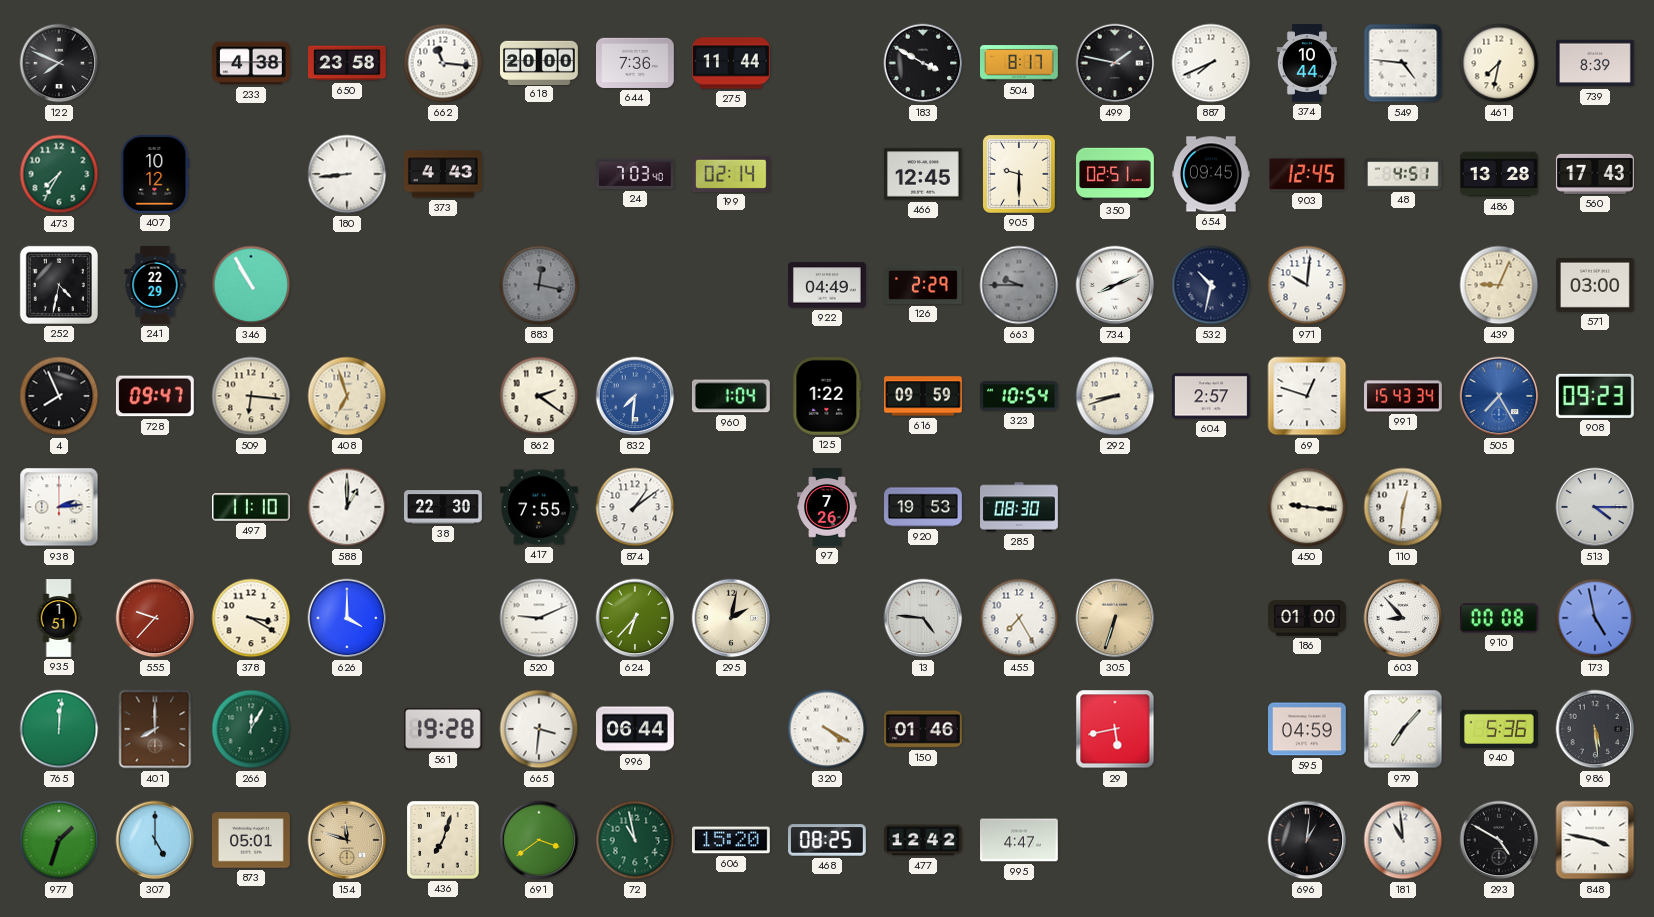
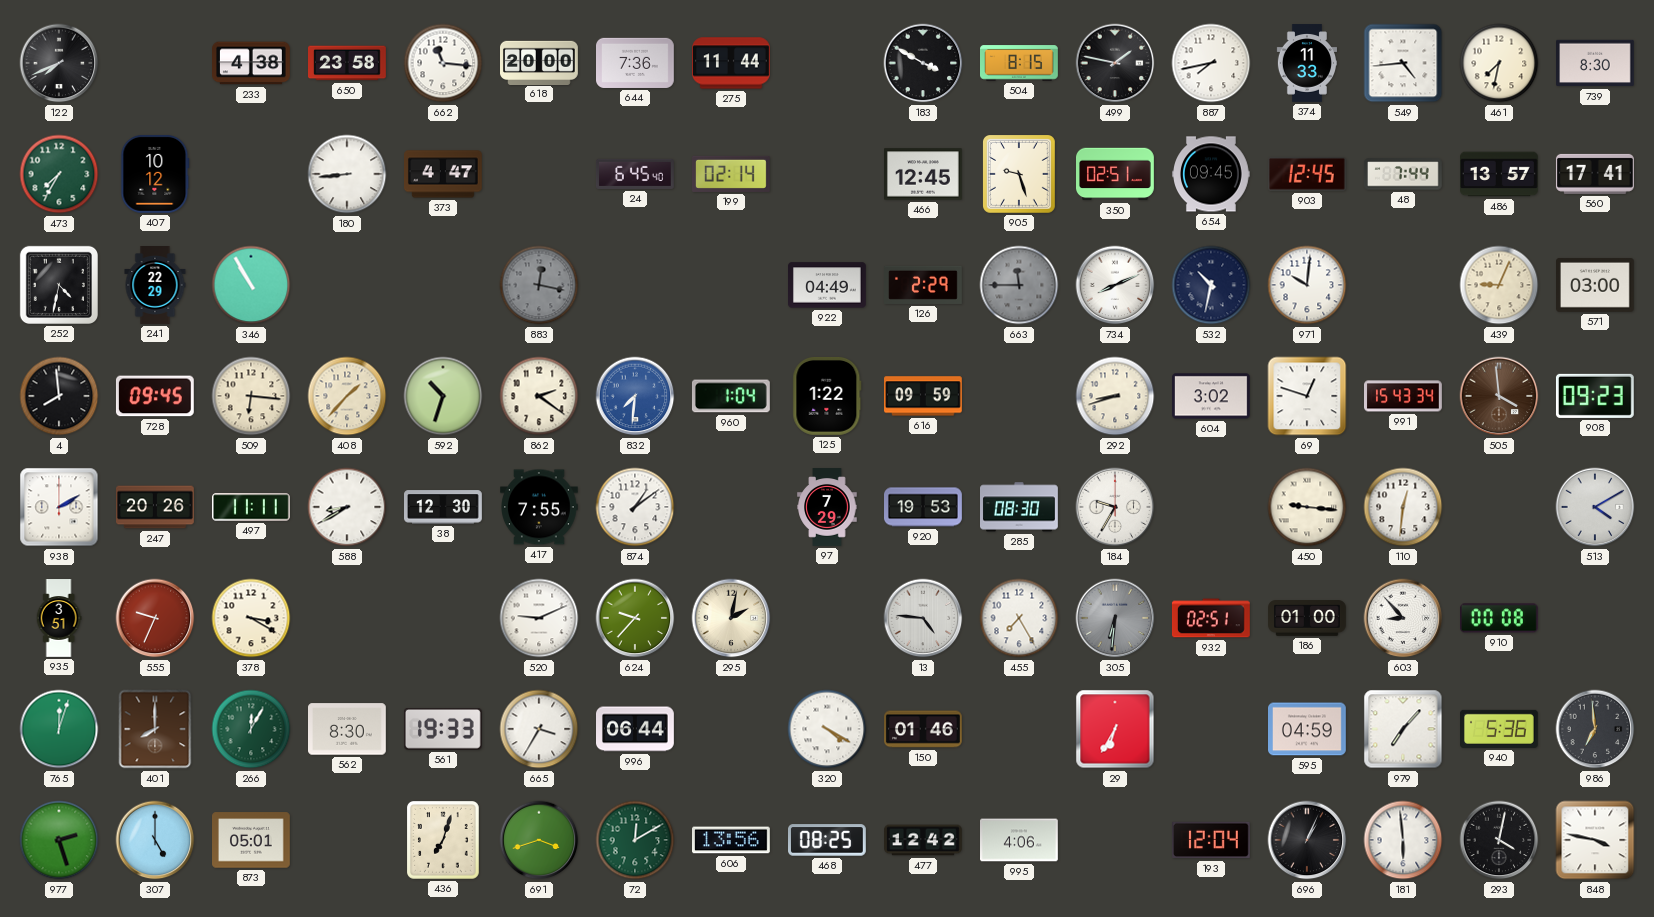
122: 7:49 -> 7:41
504: 8:17 -> 8:15
887: 7:41 -> 7:43
374: 10:44 -> 11:33
549: 4:46 -> 4:44
739: 8:39 -> 8:30
373: 4:43 -> 4:47
24: 7:03 -> 6:45
905: 9:30 -> 9:27
48: 4:51 -> 7:44
486: 13:28 -> 13:57
560: 17:43 -> 17:41
663: 9:45 -> 11:45
4: 7:56 -> 7:59
728: 09:47 -> 09:45
408: 6:57 -> 1:37
592: none -> 10:33
323: 10:54 -> none
604: 2:57 -> 3:02
505: 7:25 -> 3:59
505 dial: blue -> brown
938: 2:14 -> 2:10
247: none -> 20:26
497: 11:10 -> 11:11
588: 1:00 -> 8:40
38: 22:30 -> 12:30
97: 7:26 -> 7:29
184: none -> 9:35
513: 4:15 -> 4:10
935: 1:51 -> 3:51
555: 9:37 -> 9:34
626: 4:00 -> none
624: 6:37 -> 9:37
305: 6:33 -> 6:31
305 dial: champagne -> grey
932: none -> 02:51
173: 4:58 -> none
765: 12:01 -> 12:03
562: none -> 8:30
561: 19:28 -> 19:33
665: 3:31 -> 3:35
29: 5:43 -> 6:35
986: 5:29 -> 6:59
977: 1:33 -> 2:27
154: 11:48 -> none
691: 3:39 -> 3:42
72: 10:58 -> 12:10
606: 15:20 -> 13:56
995: 4:47 -> 4:06
193: none -> 12:04
696: 1:01 -> 1:04
181: 10:59 -> 5:59
293: 4:50 -> 4:02
